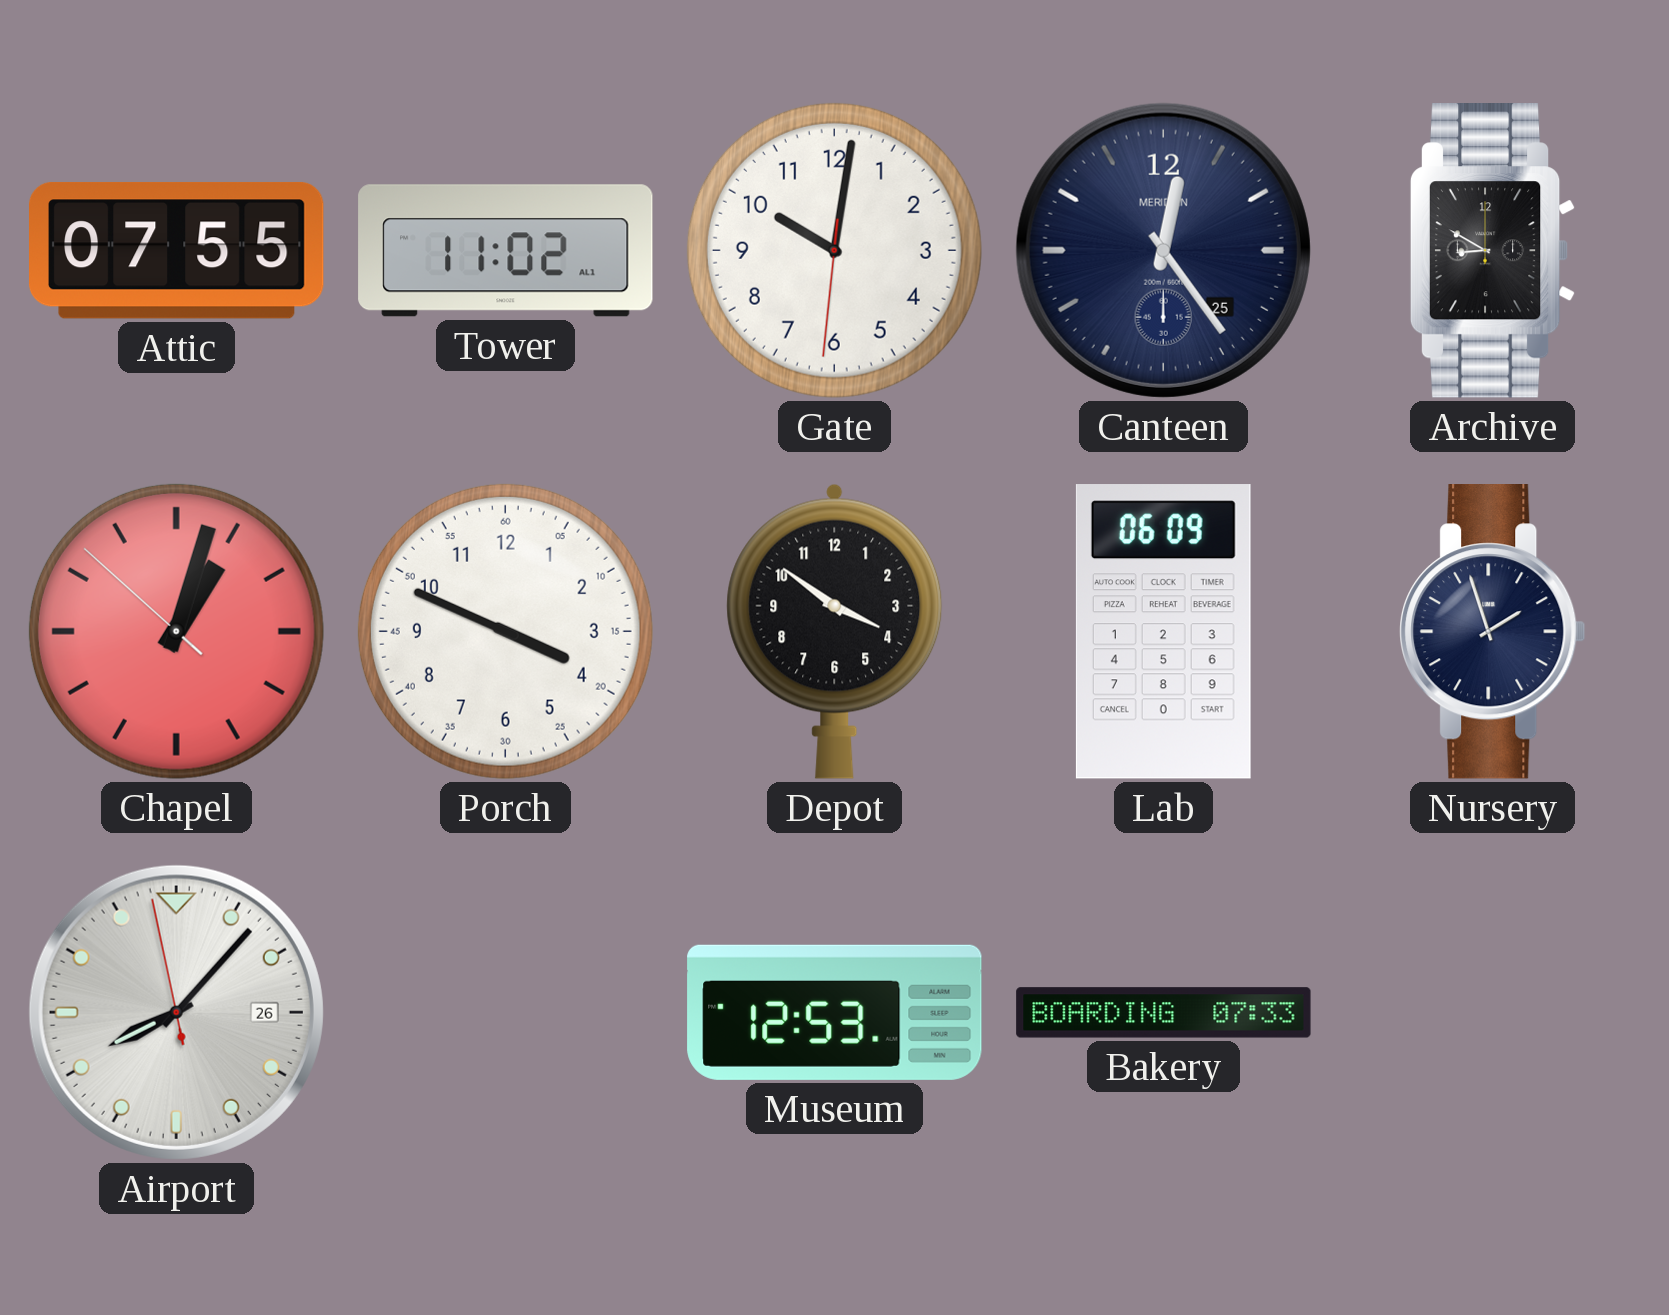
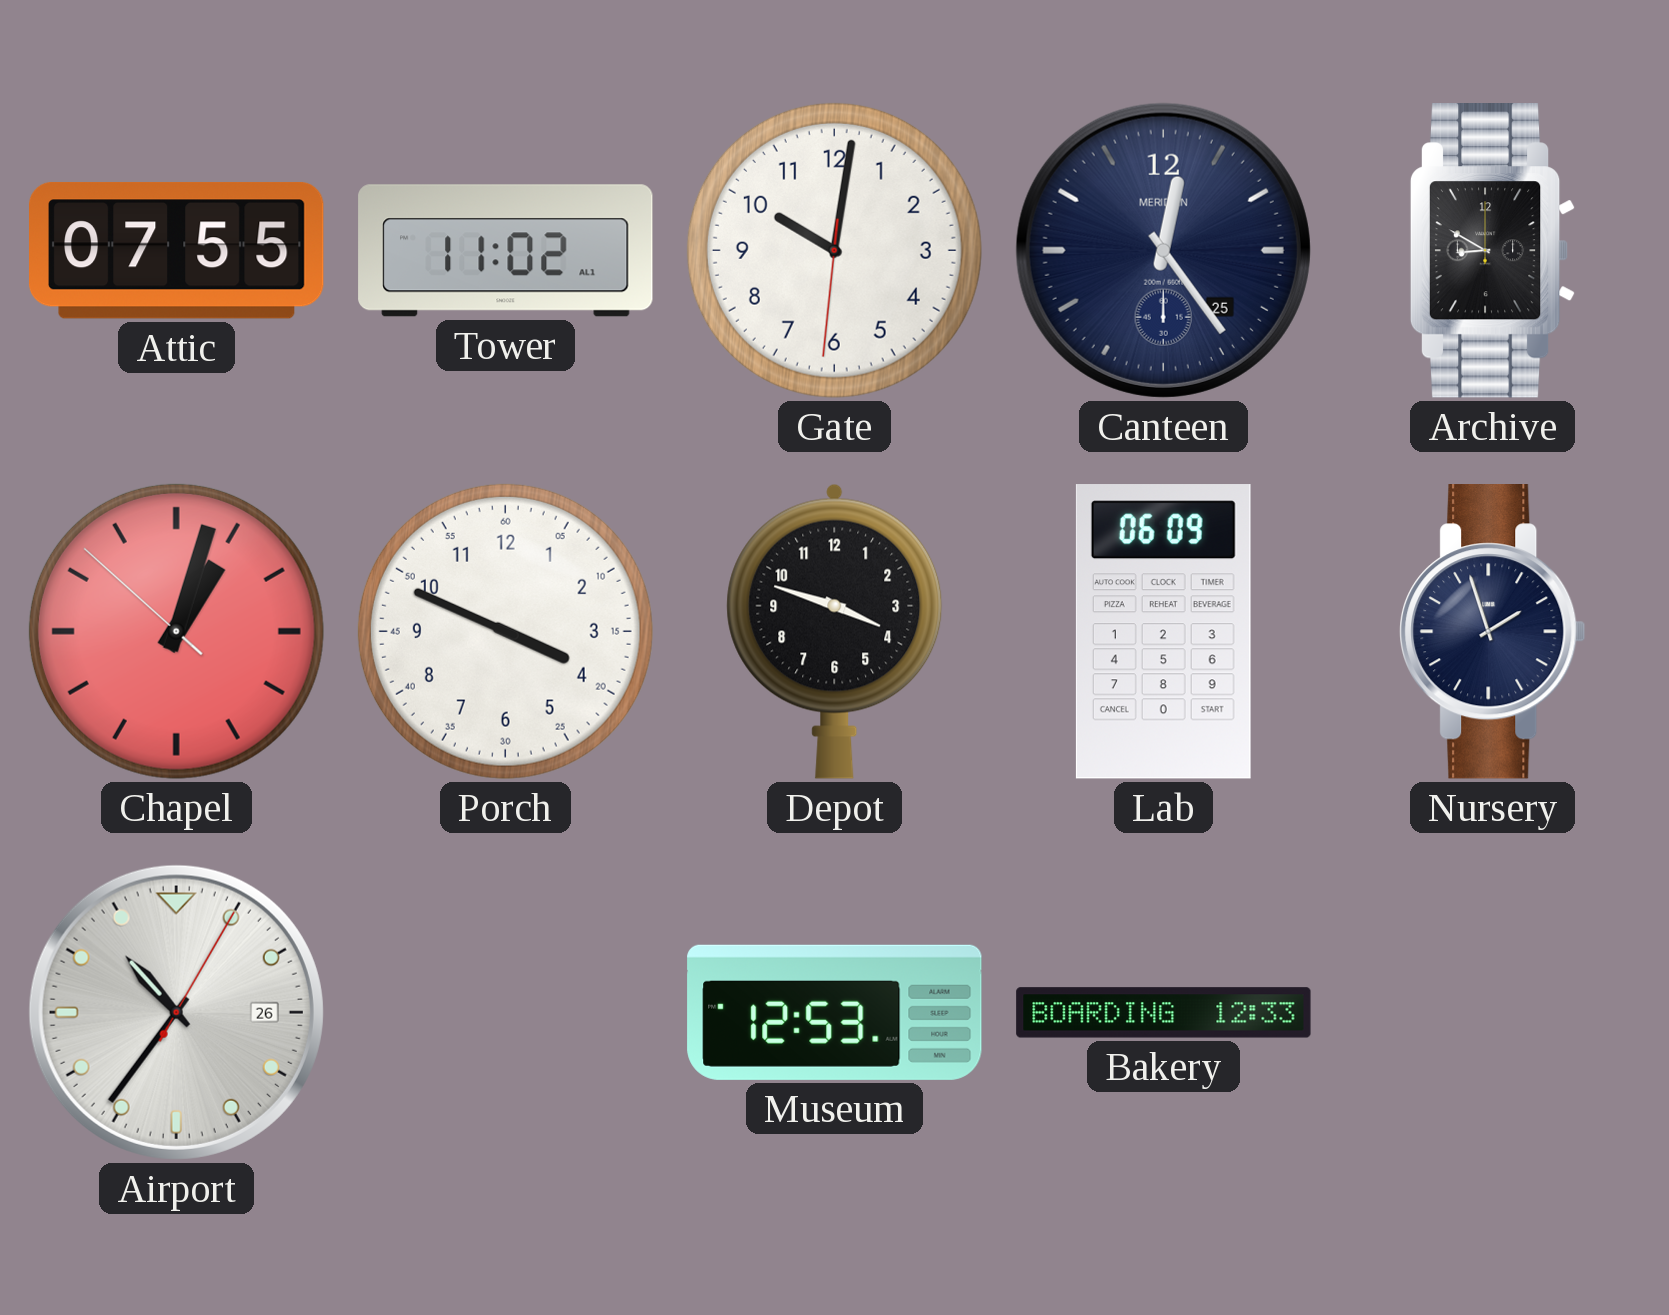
Depot: 3:51 -> 3:48
Airport: 8:06 -> 10:36
Bakery: 07:33 -> 12:33
